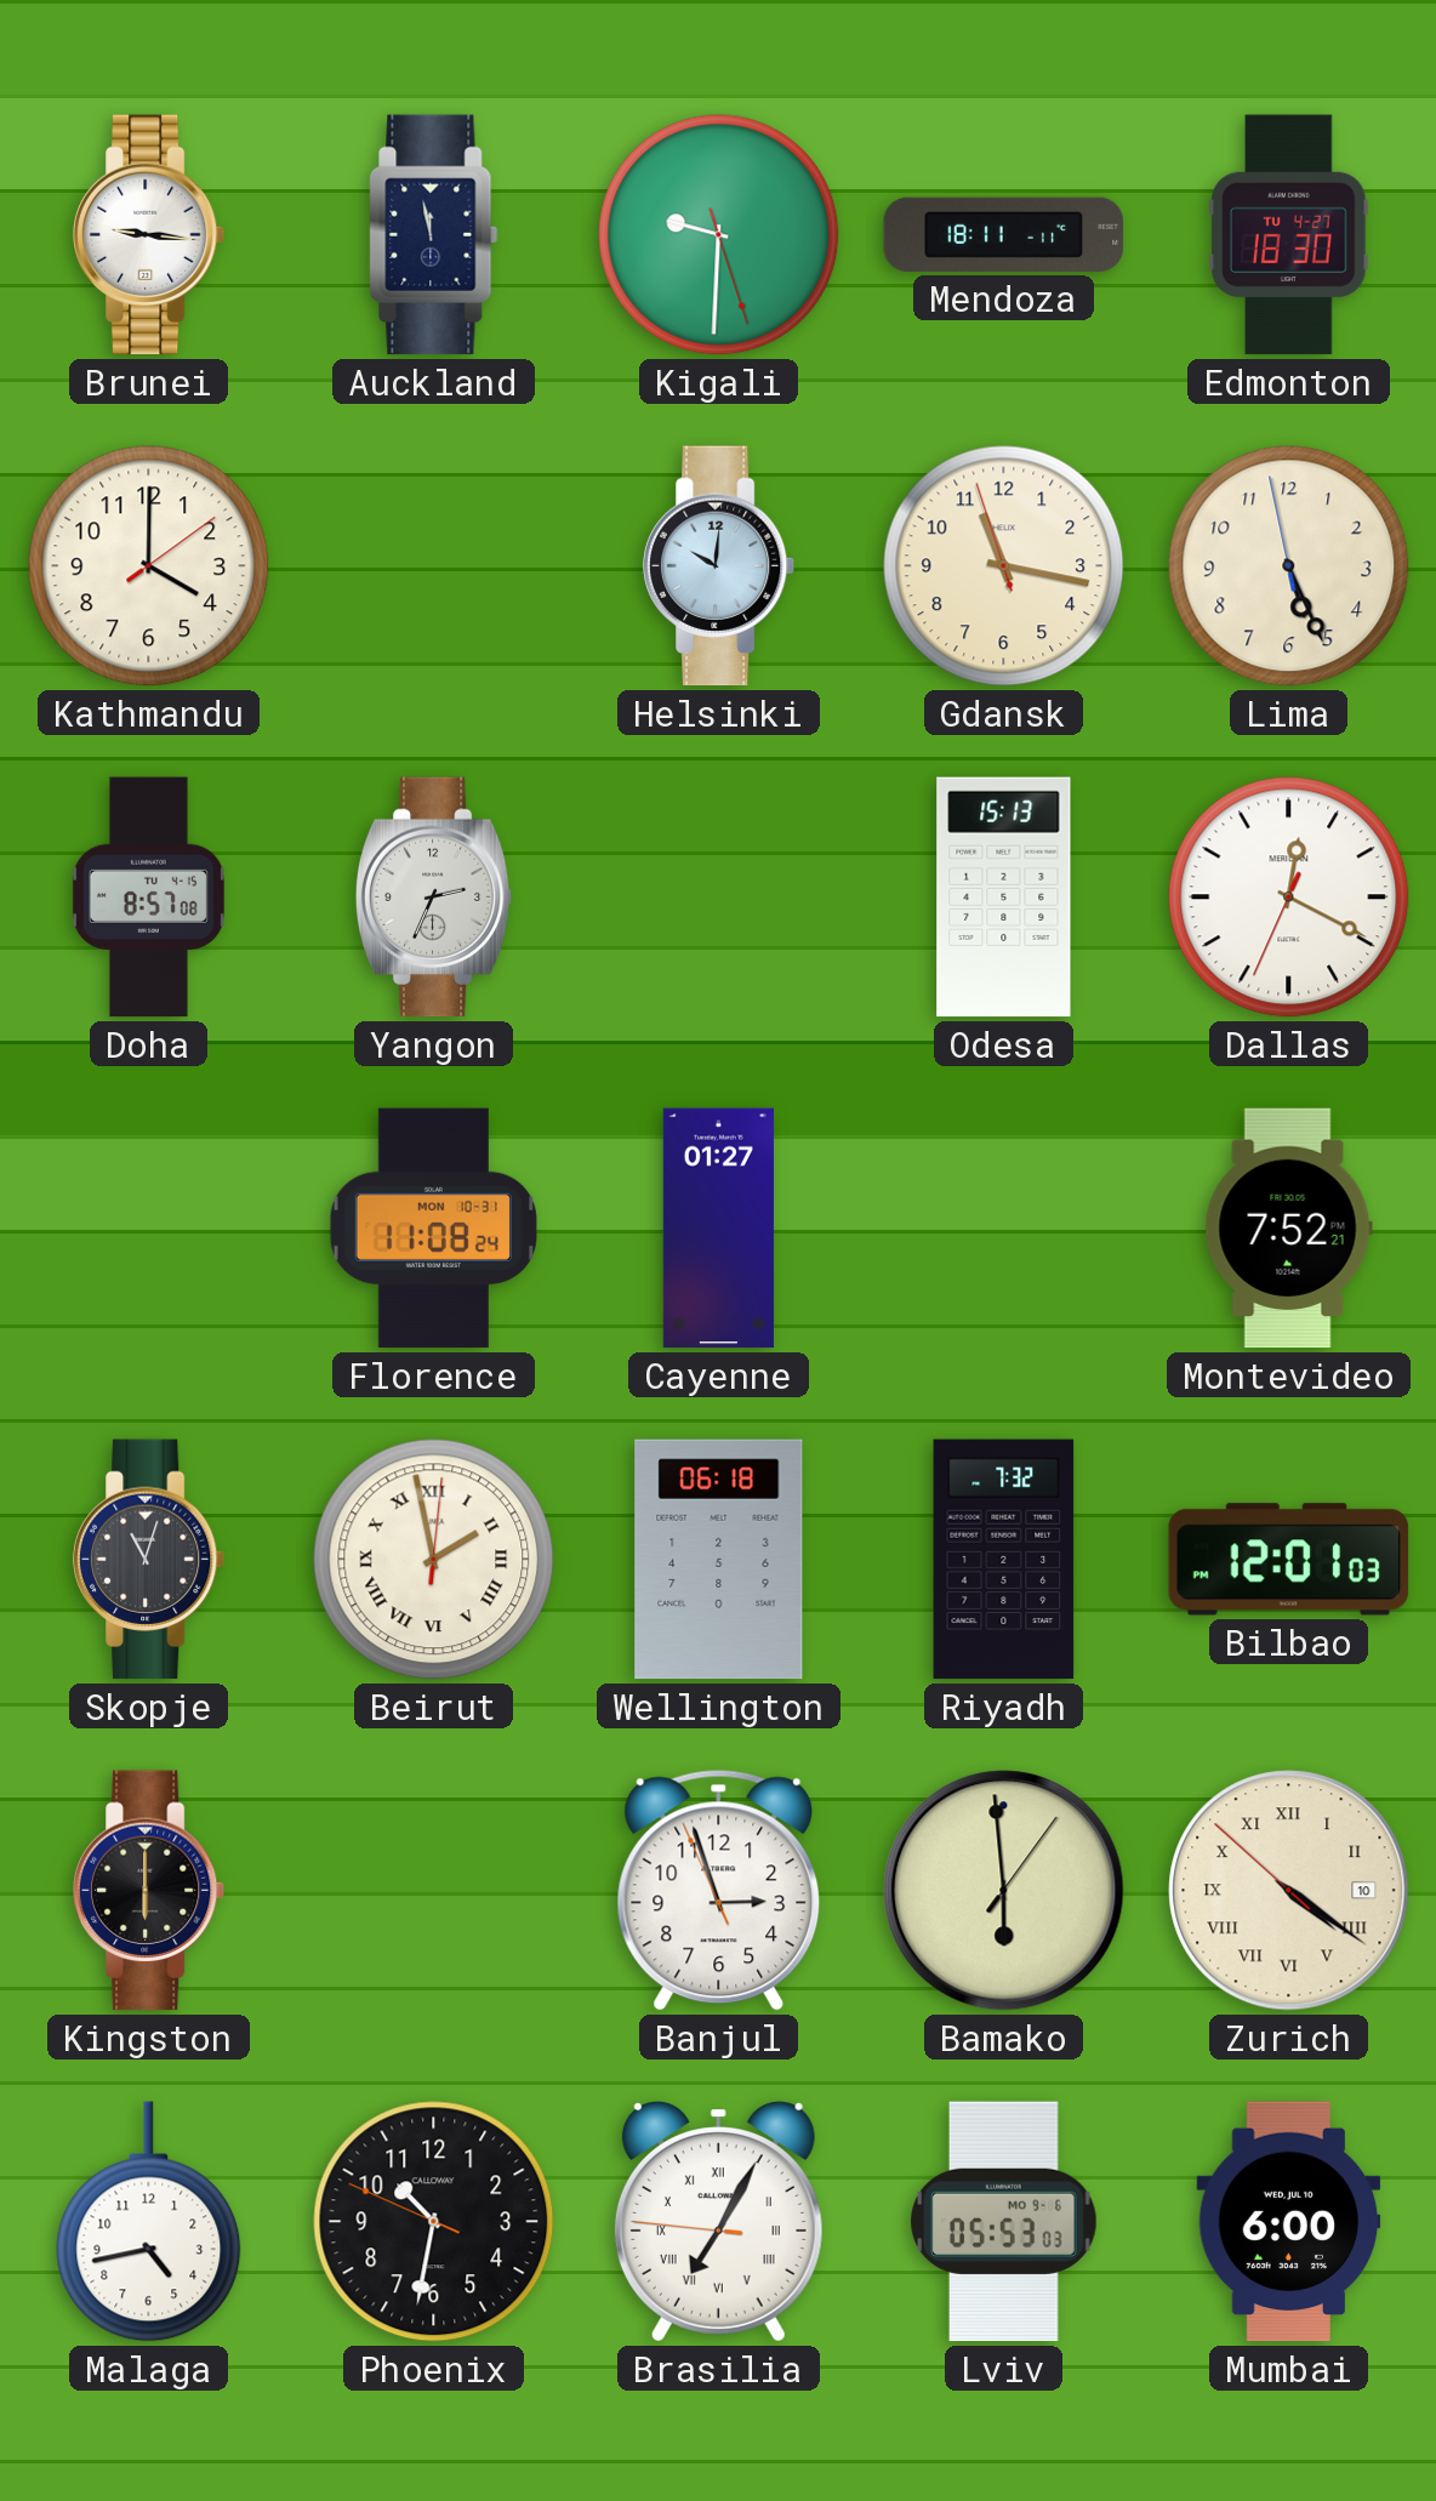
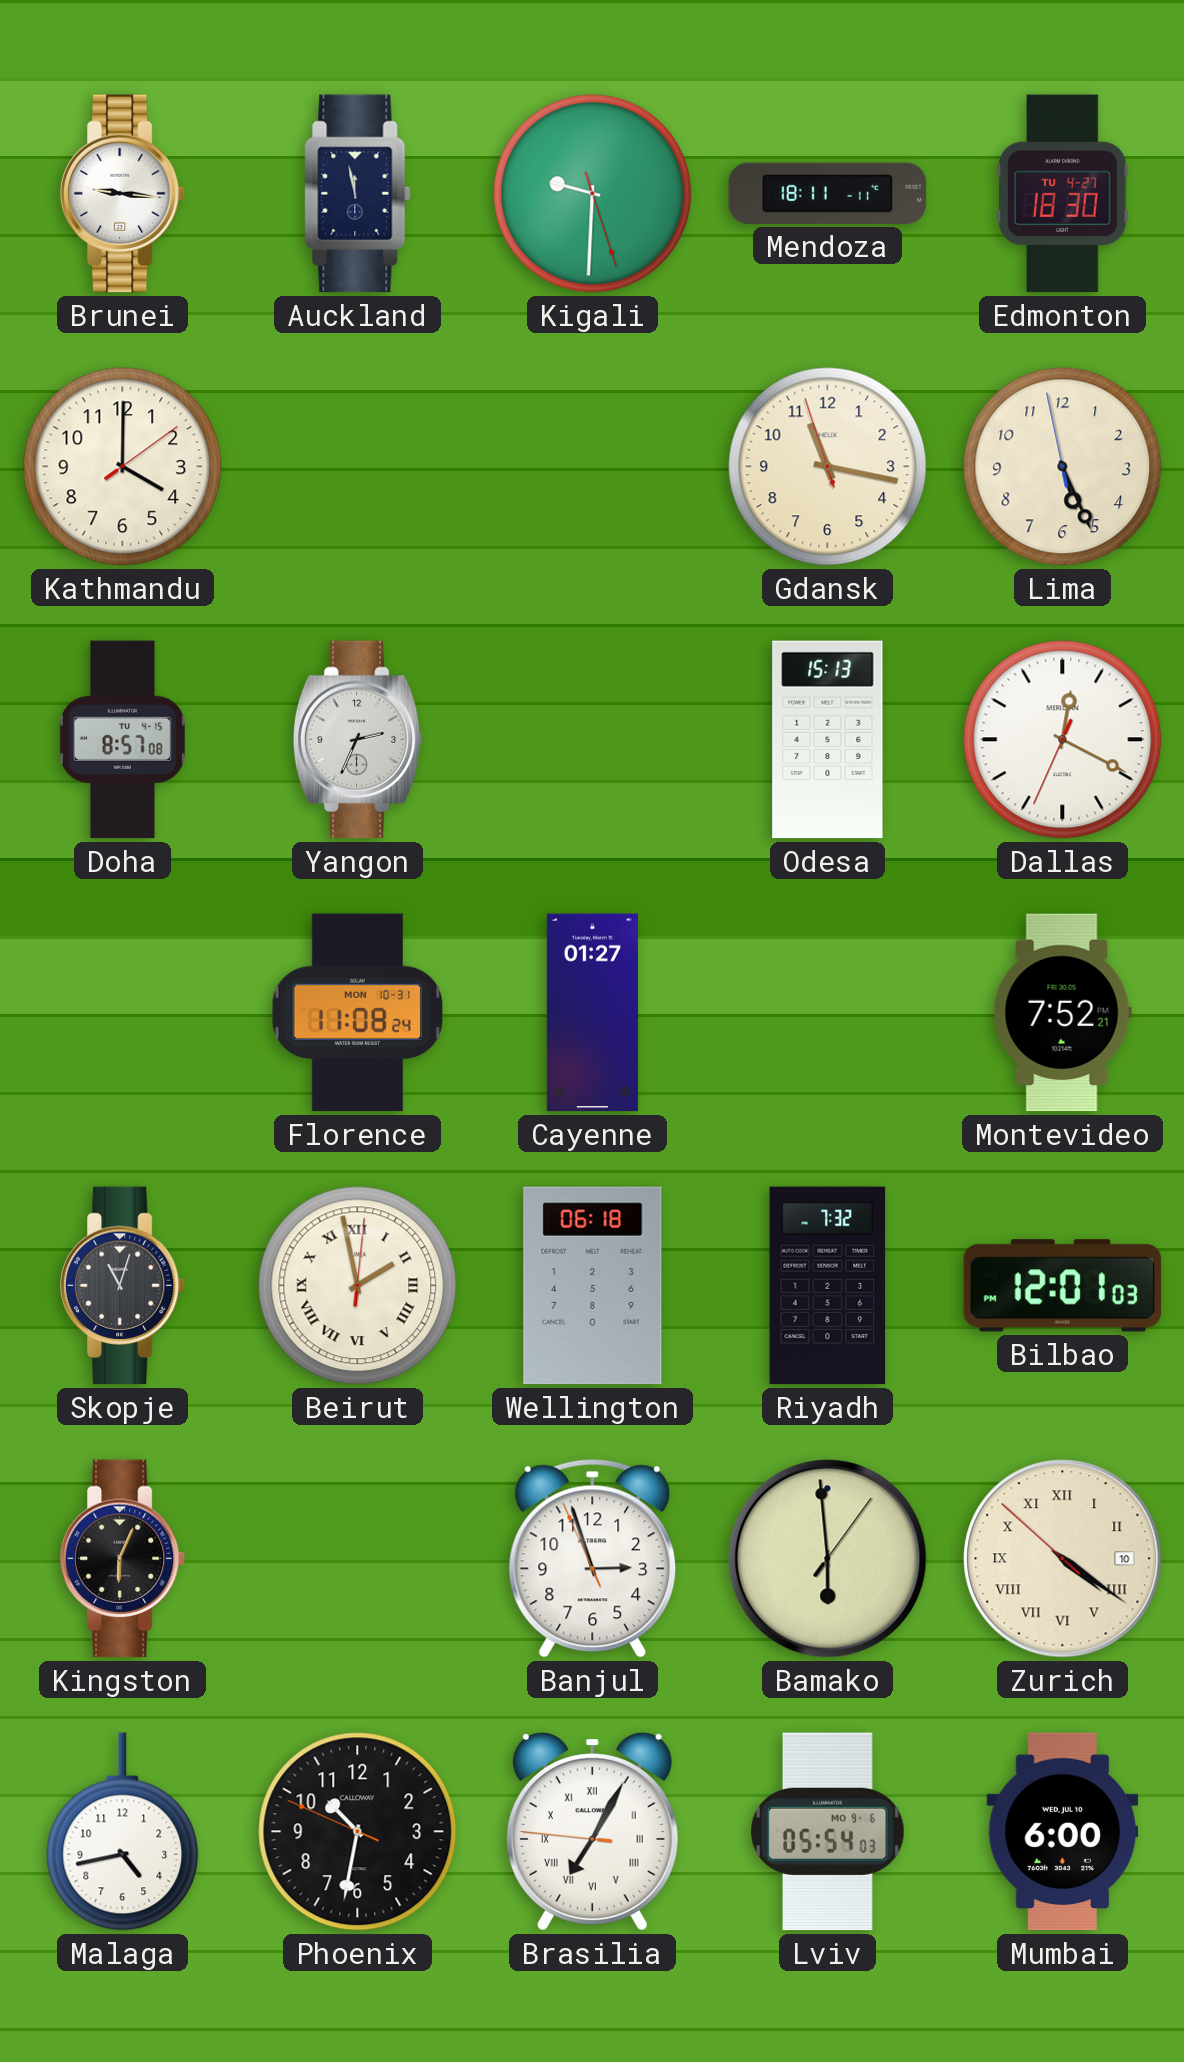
Helsinki: 10:01 -> none
Kingston: 6:00 -> 6:04
Lviv: 05:53 -> 05:54
